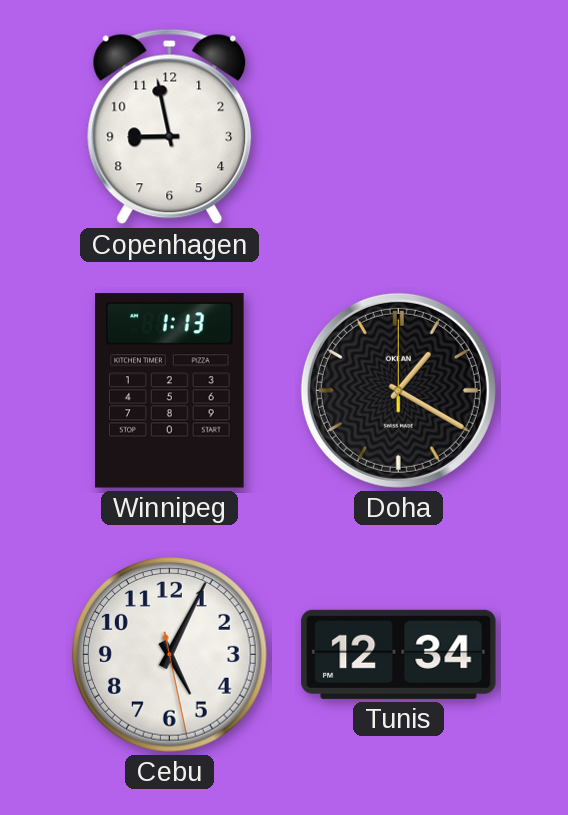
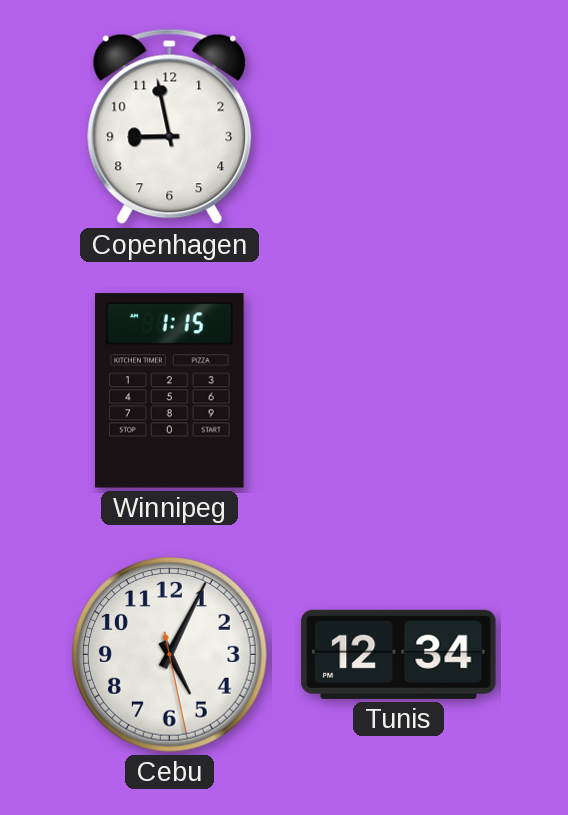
Winnipeg: 1:13 -> 1:15
Doha: 1:20 -> none
